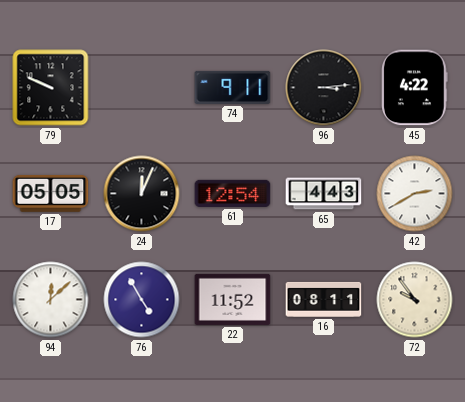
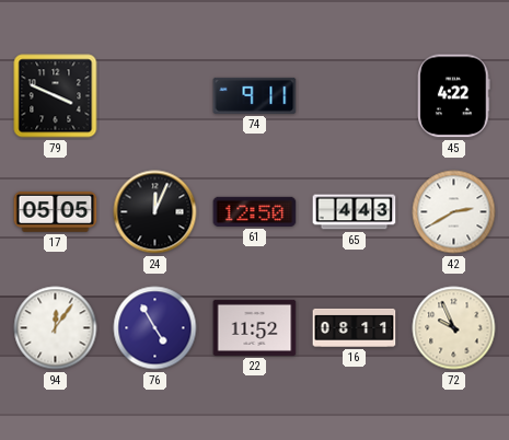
79: 9:49 -> 3:49
96: 3:14 -> none
61: 12:54 -> 12:50
94: 12:08 -> 12:06
72: 9:54 -> 9:56
